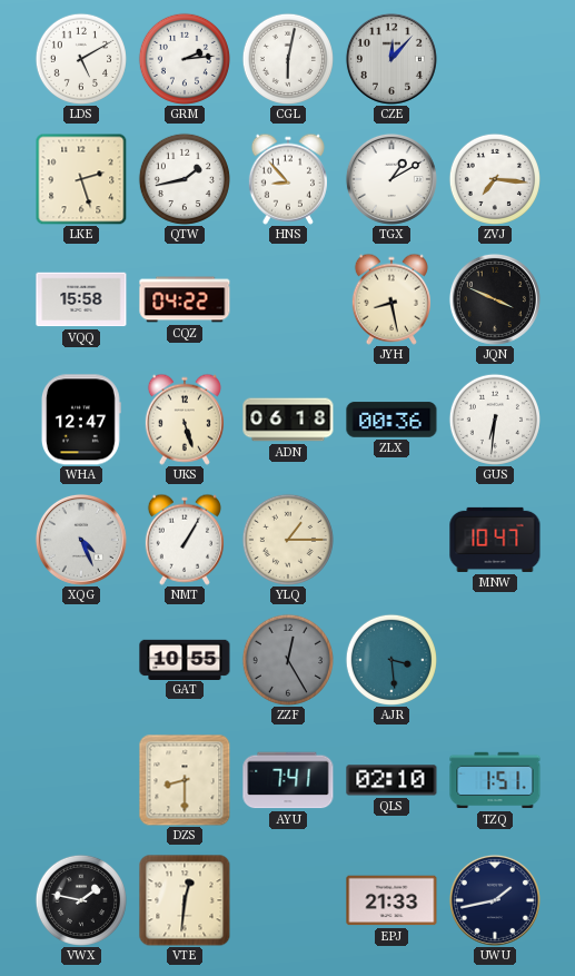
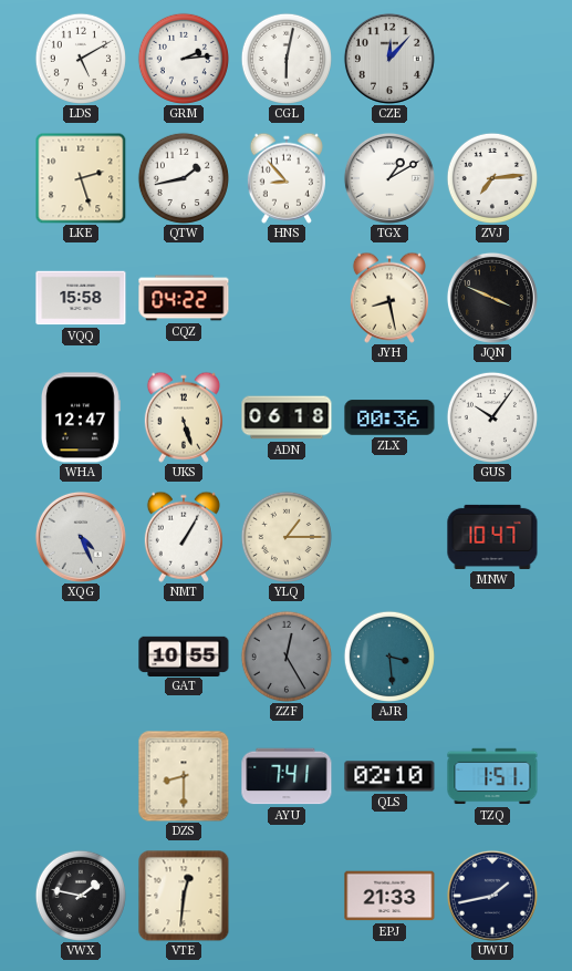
ZVJ: 7:16 -> 7:14
GUS: 6:31 -> 10:06
